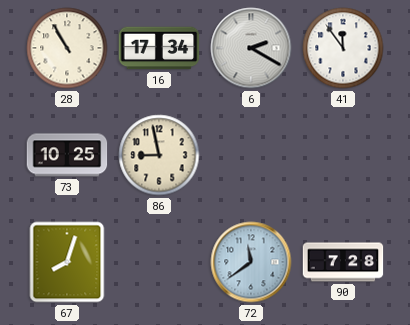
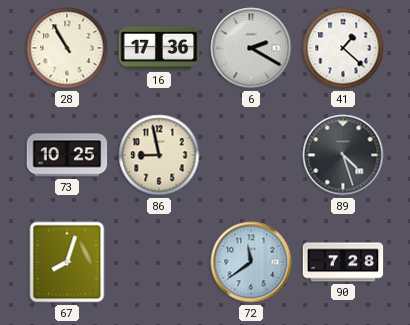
16: 17:34 -> 17:36
41: 11:54 -> 1:22
89: none -> 4:27
